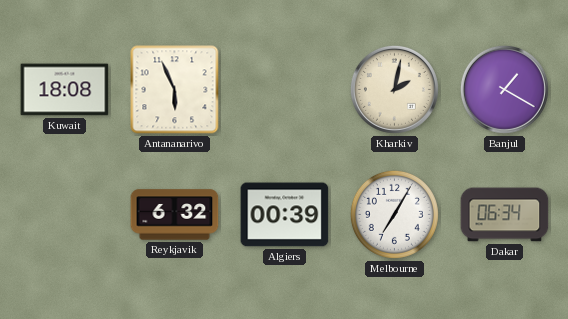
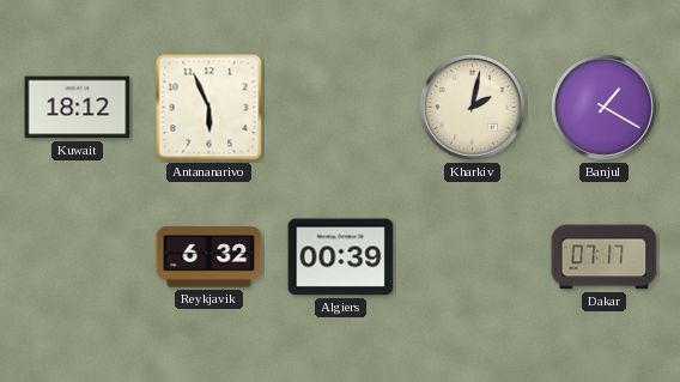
Kuwait: 18:08 -> 18:12
Melbourne: 7:05 -> none
Dakar: 06:34 -> 07:17
